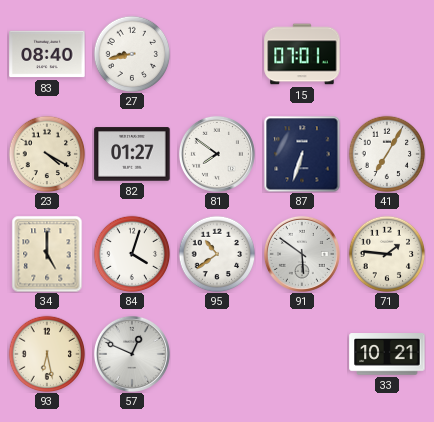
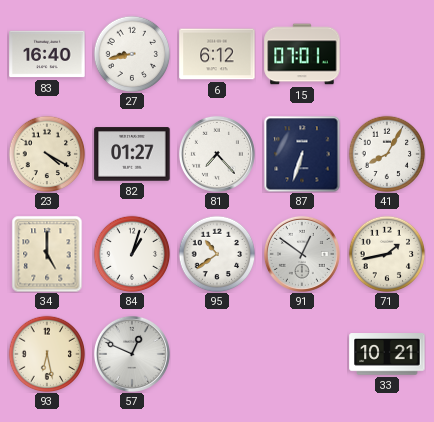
83: 08:40 -> 16:40
6: none -> 6:12
81: 7:51 -> 7:23
41: 7:05 -> 8:05
84: 4:03 -> 1:03
91: 5:51 -> 12:51
71: 1:46 -> 1:43
